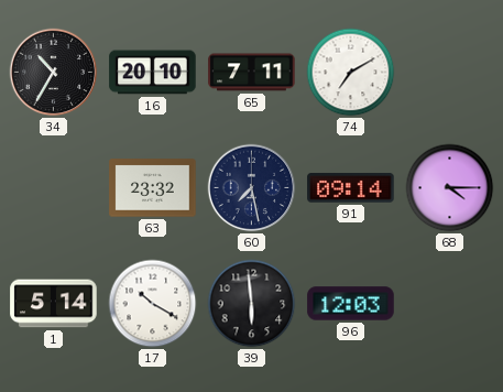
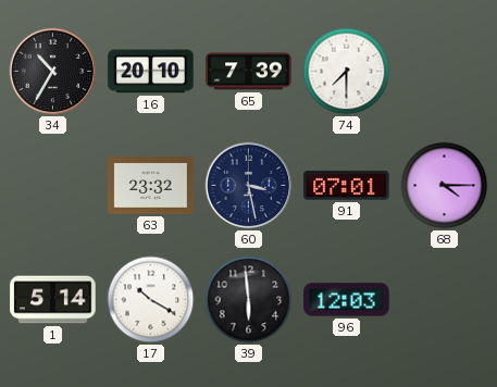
65: 7:11 -> 7:39
74: 7:10 -> 7:30
60: 7:28 -> 3:28
91: 09:14 -> 07:01
